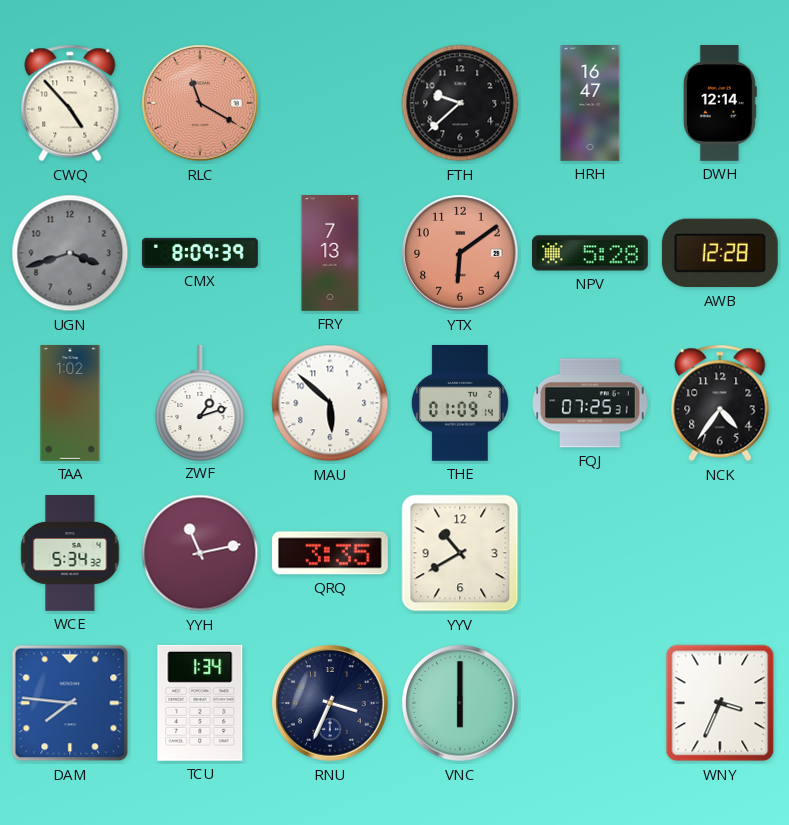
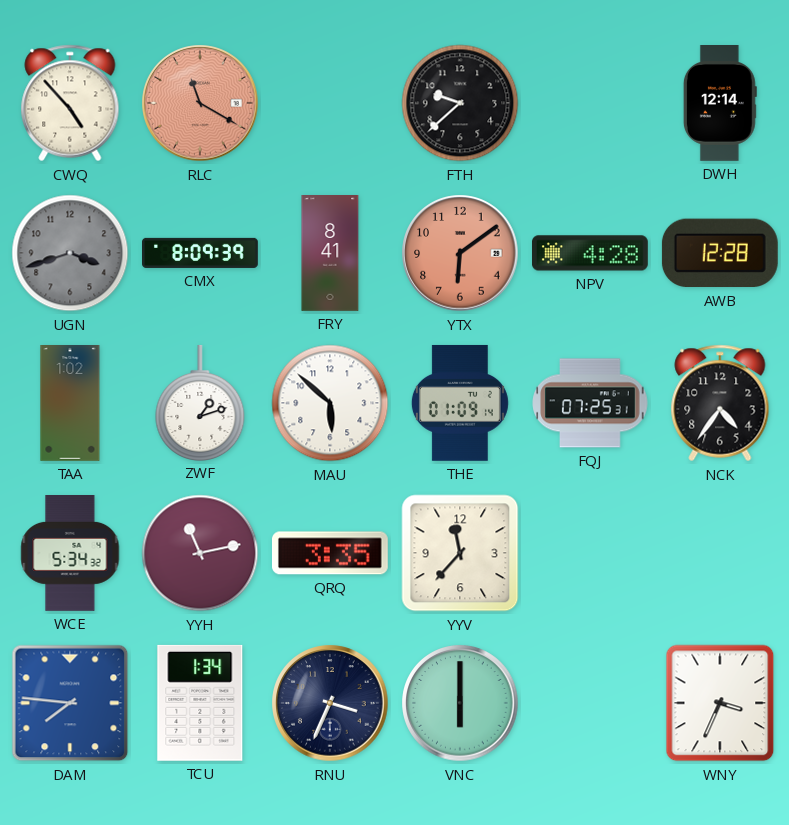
HRH: 16:47 -> none
FRY: 7:13 -> 8:41
NPV: 5:28 -> 4:28
YYV: 10:40 -> 11:37
